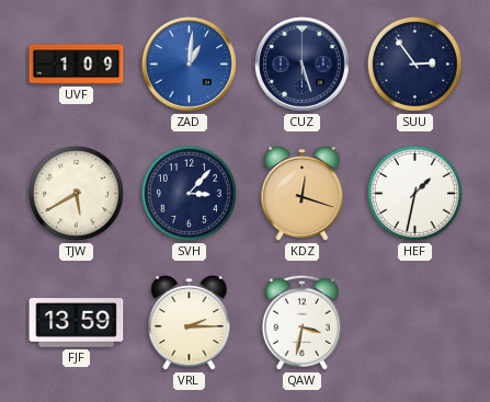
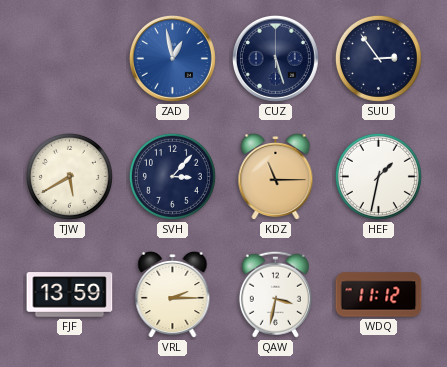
UVF: 1:09 -> none
ZAD: 1:01 -> 12:58
KDZ: 12:18 -> 11:15
WDQ: none -> 11:12
